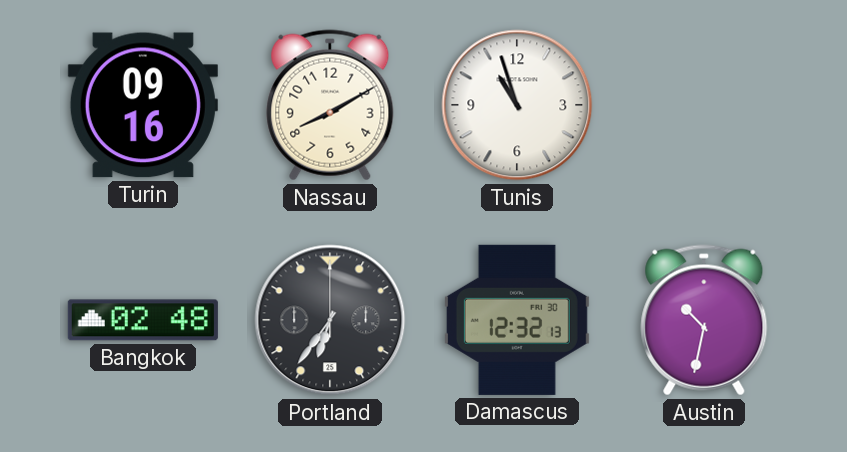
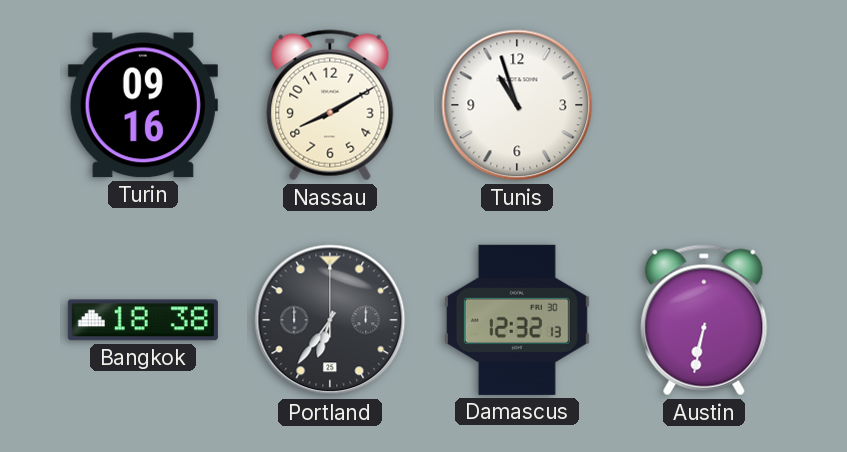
Bangkok: 02:48 -> 18:38
Austin: 10:32 -> 6:32
